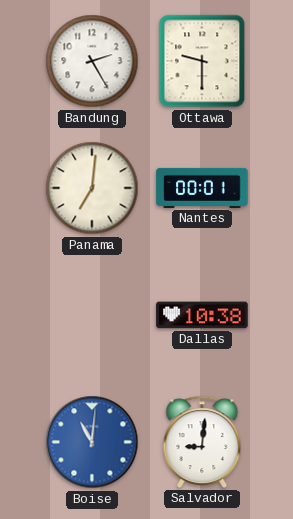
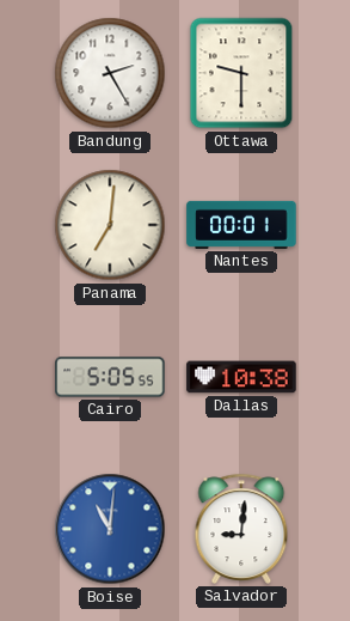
Cairo: none -> 5:05
